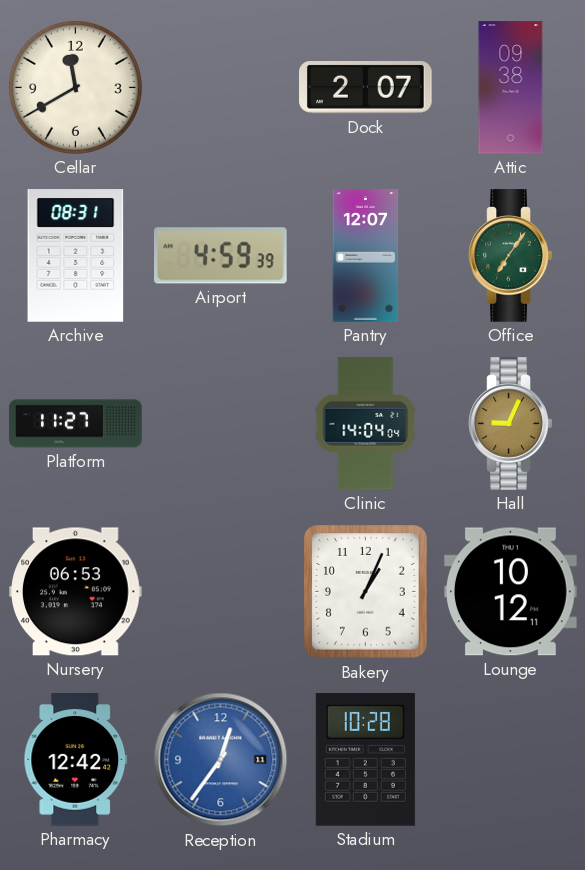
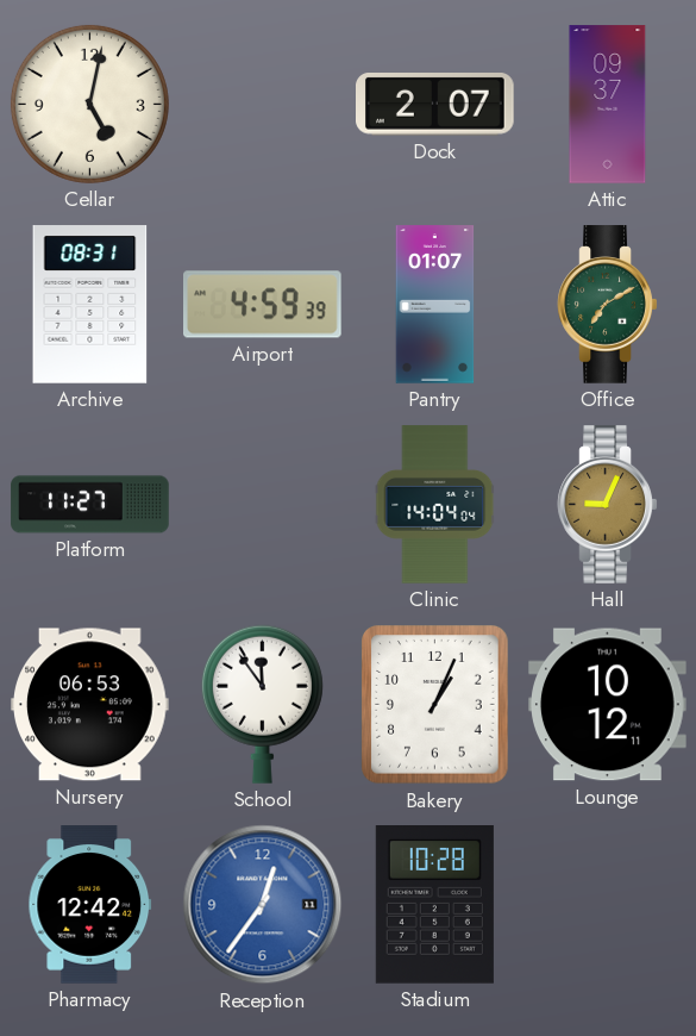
Cellar: 11:40 -> 5:02
Attic: 09:38 -> 09:37
Pantry: 12:07 -> 01:07
Office: 7:06 -> 7:10
School: none -> 11:54
